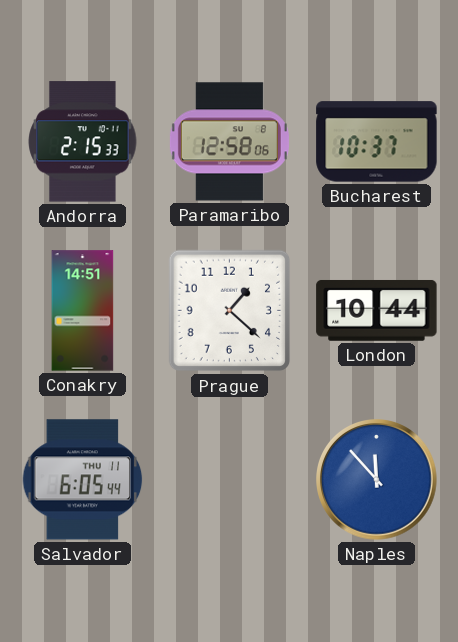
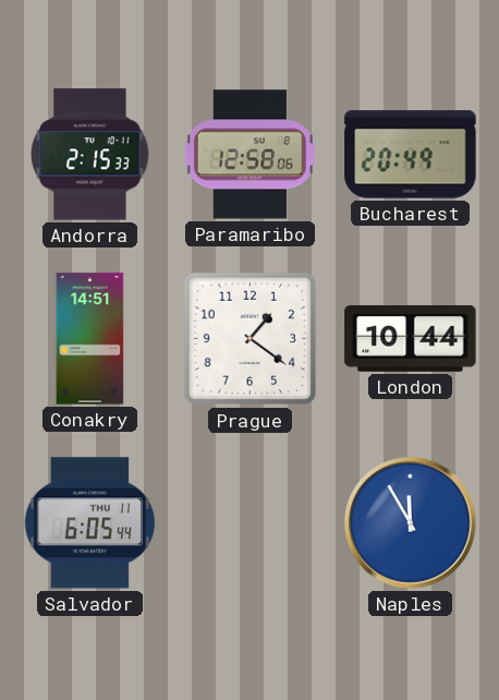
Bucharest: 10:37 -> 20:49
Prague: 1:22 -> 1:21
Naples: 11:53 -> 11:55
